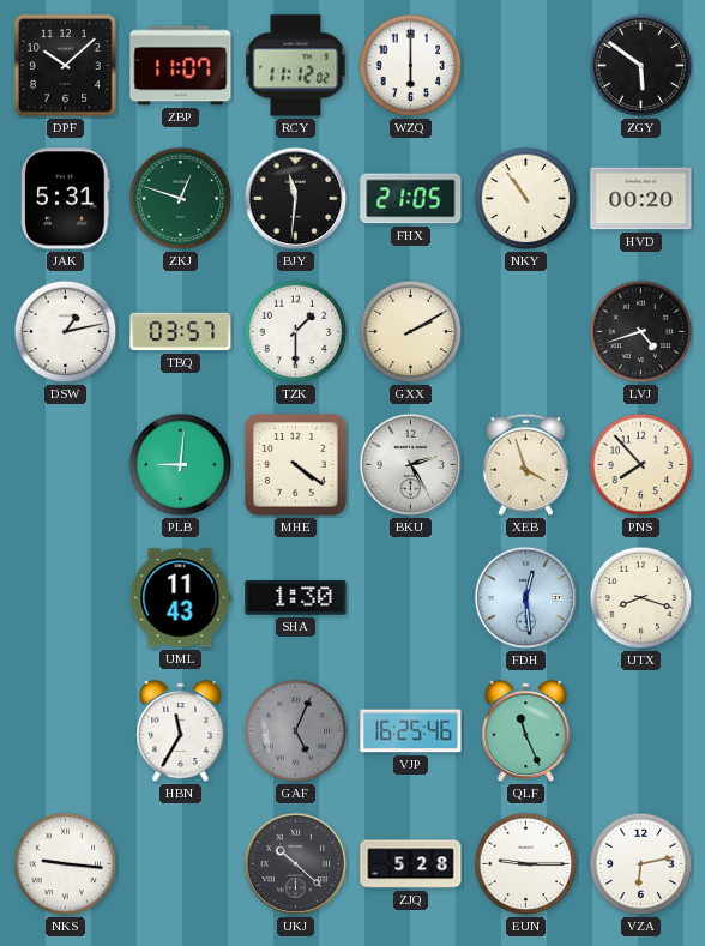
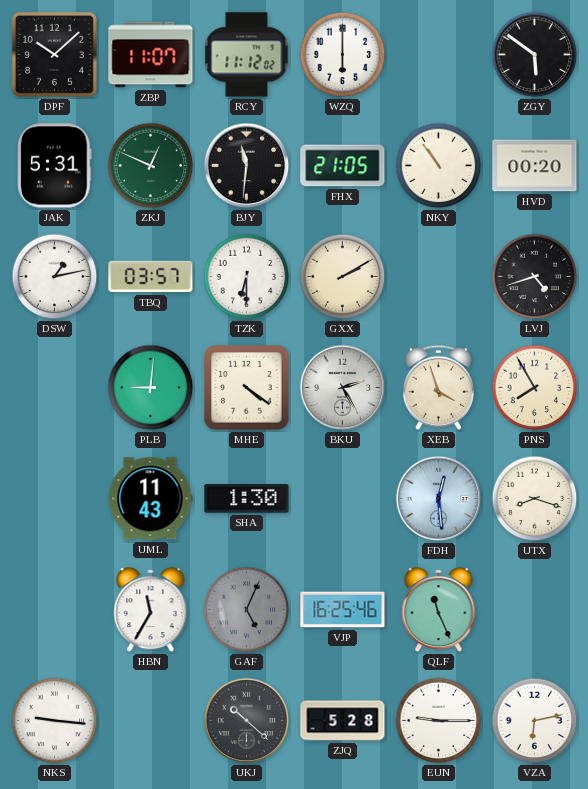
ZKJ: 12:48 -> 12:49
TZK: 1:30 -> 6:30
PNS: 7:53 -> 7:55
